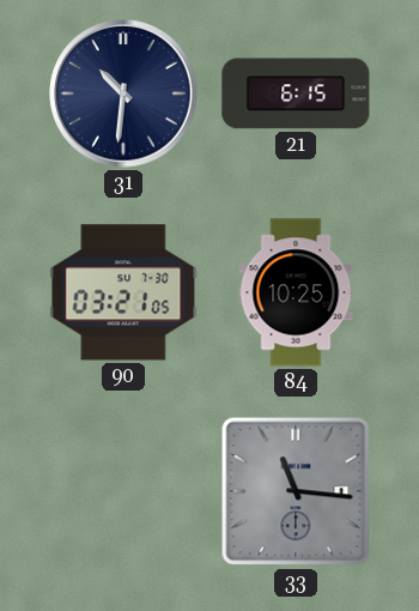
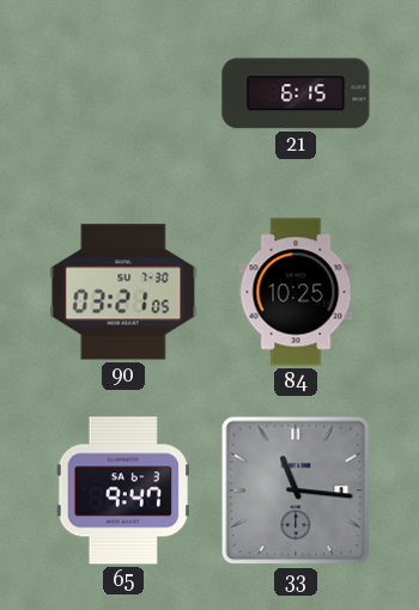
31: 10:31 -> none
65: none -> 9:47
